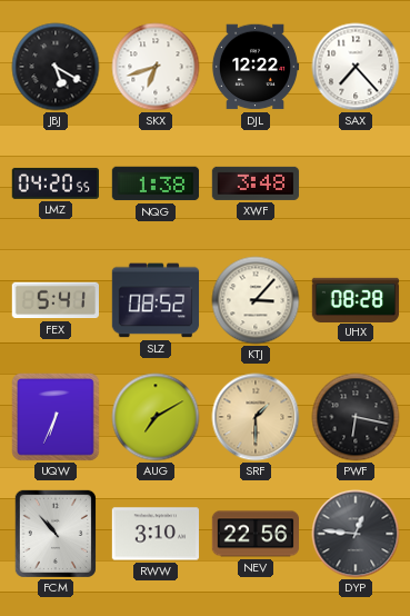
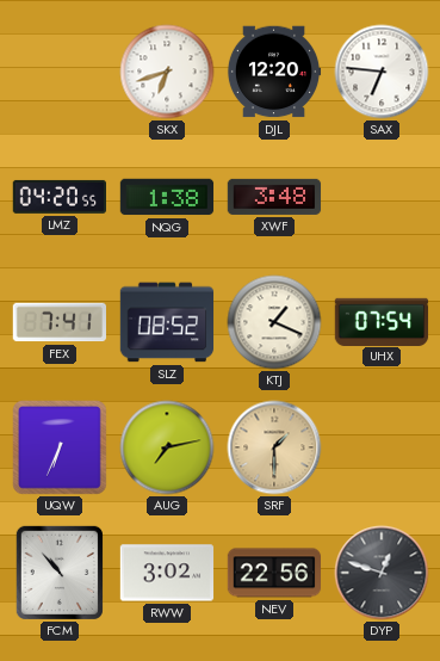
JBJ: 5:20 -> none
DJL: 12:22 -> 12:20
SAX: 7:23 -> 6:46
FEX: 5:41 -> 7:41
KTJ: 3:07 -> 1:19
UHX: 08:28 -> 07:54
AUG: 7:10 -> 7:13
PWF: 6:17 -> none
RWW: 3:10 -> 3:02
DYP: 12:46 -> 12:48
